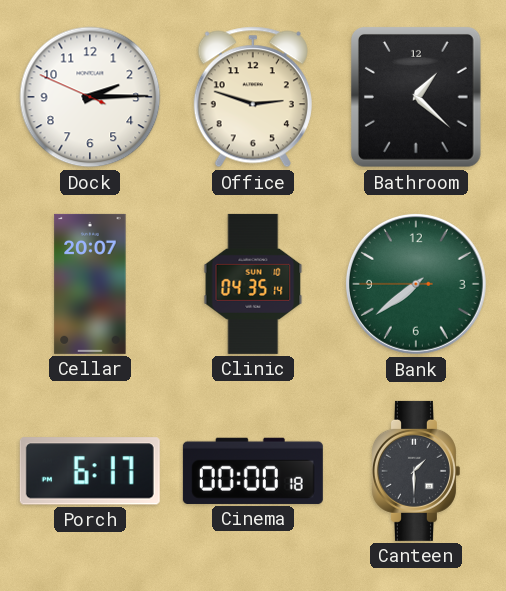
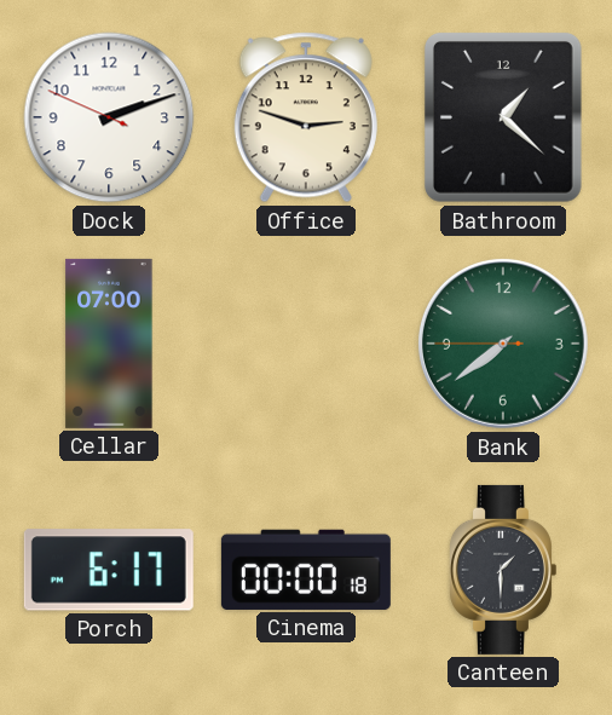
Dock: 2:14 -> 2:11
Cellar: 20:07 -> 07:00
Clinic: 04:35 -> none
